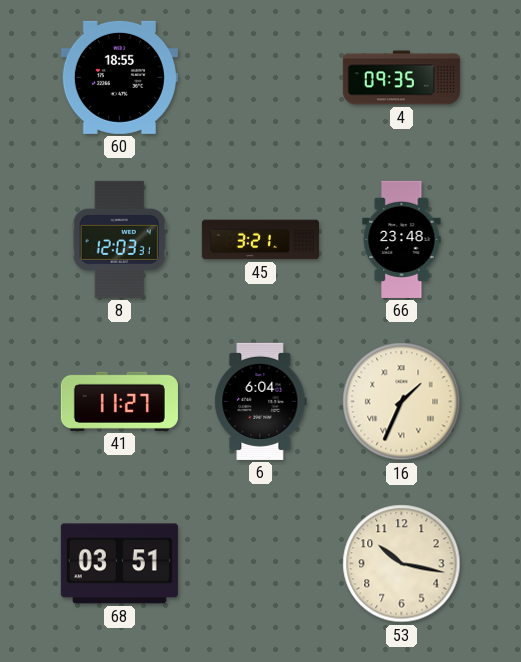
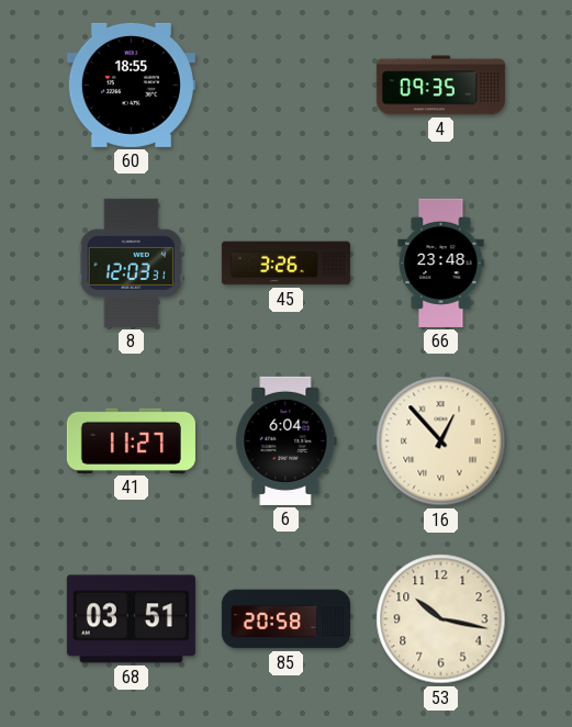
45: 3:21 -> 3:26
16: 1:34 -> 12:53
85: none -> 20:58
